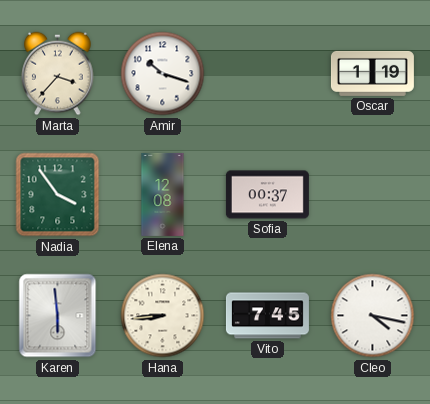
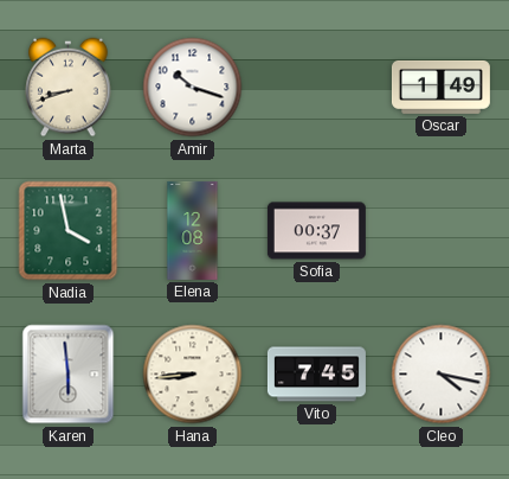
Marta: 3:37 -> 8:42
Oscar: 1:19 -> 1:49
Nadia: 3:54 -> 3:58
